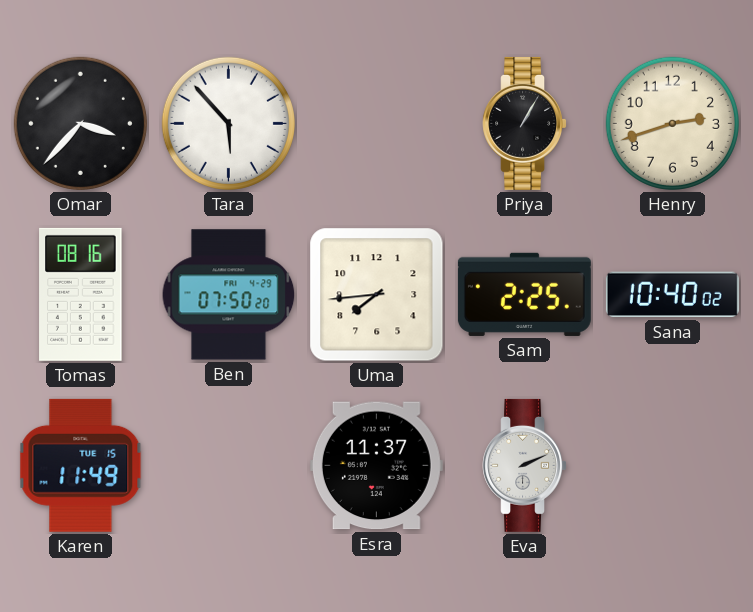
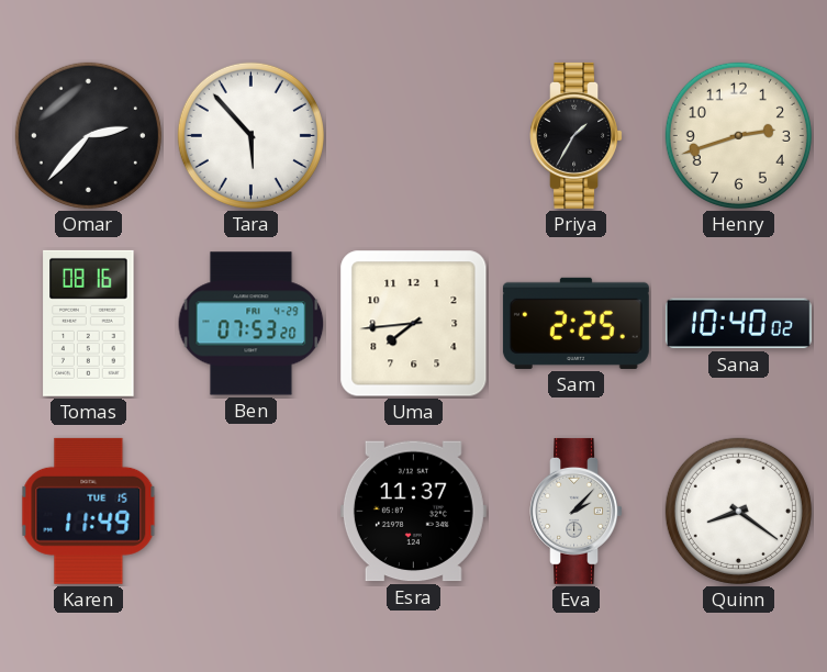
Omar: 3:37 -> 2:37
Priya: 1:05 -> 1:35
Ben: 07:50 -> 07:53
Eva: 2:11 -> 2:07
Quinn: none -> 8:21
